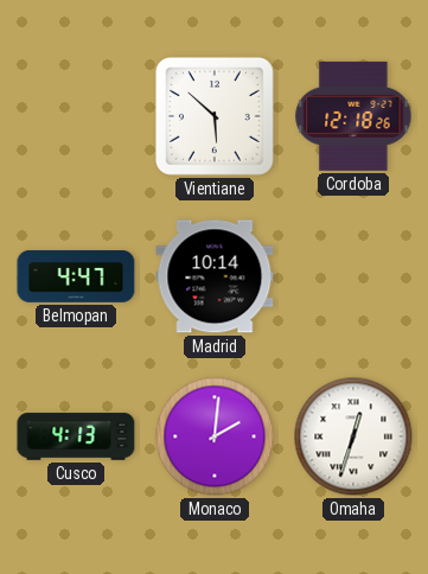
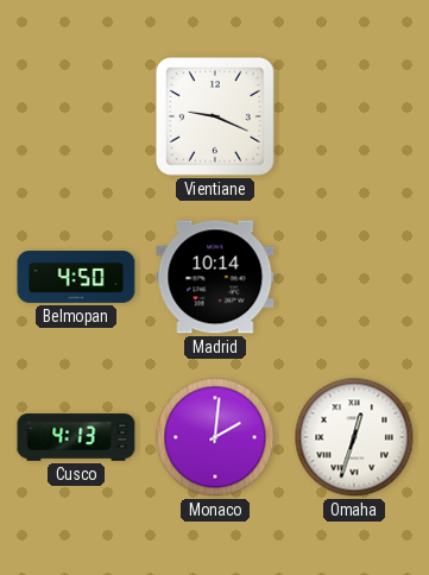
Vientiane: 5:52 -> 9:19
Cordoba: 12:18 -> none
Belmopan: 4:47 -> 4:50
